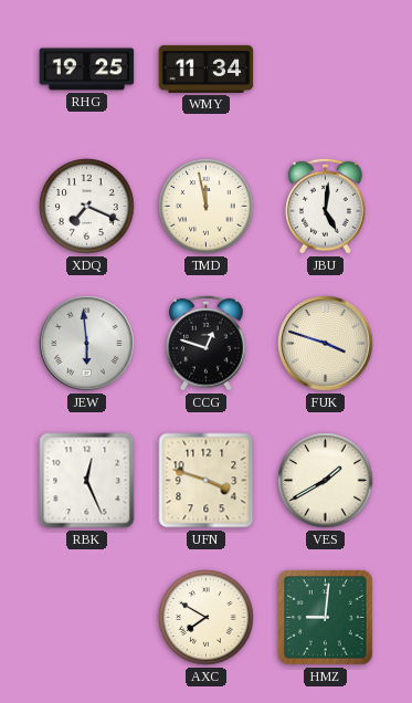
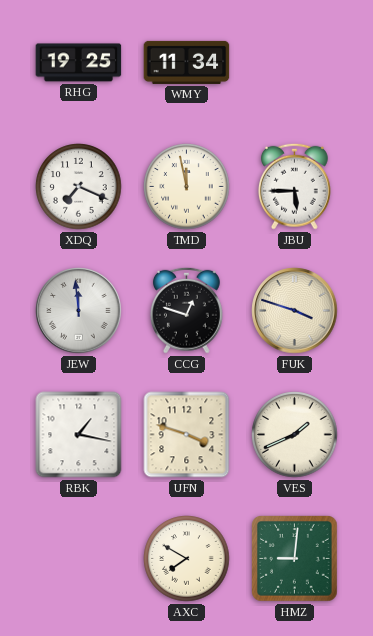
JBU: 5:01 -> 5:45
JEW: 5:59 -> 11:59
RBK: 12:26 -> 1:17
VES: 1:40 -> 1:41
